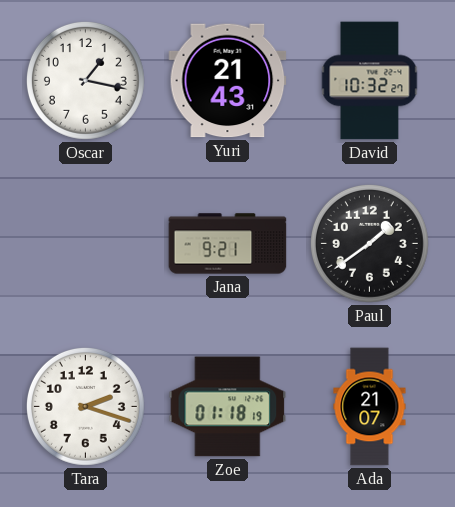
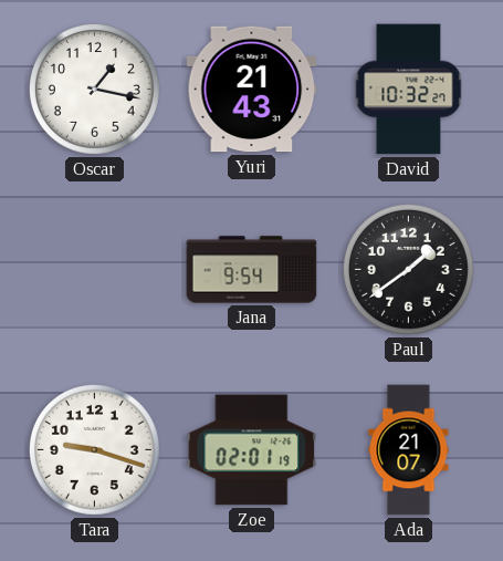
Jana: 9:21 -> 9:54
Tara: 2:18 -> 9:18
Zoe: 01:18 -> 02:01
